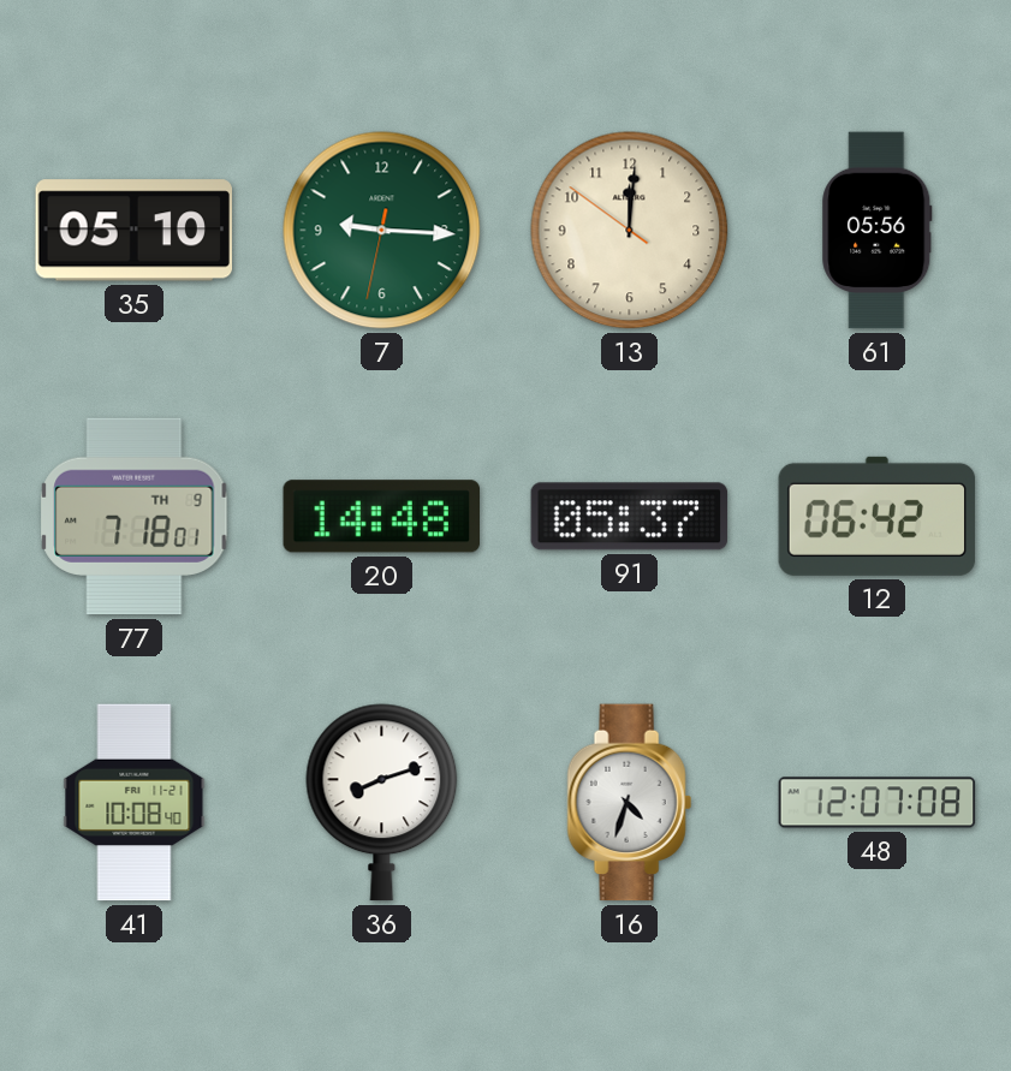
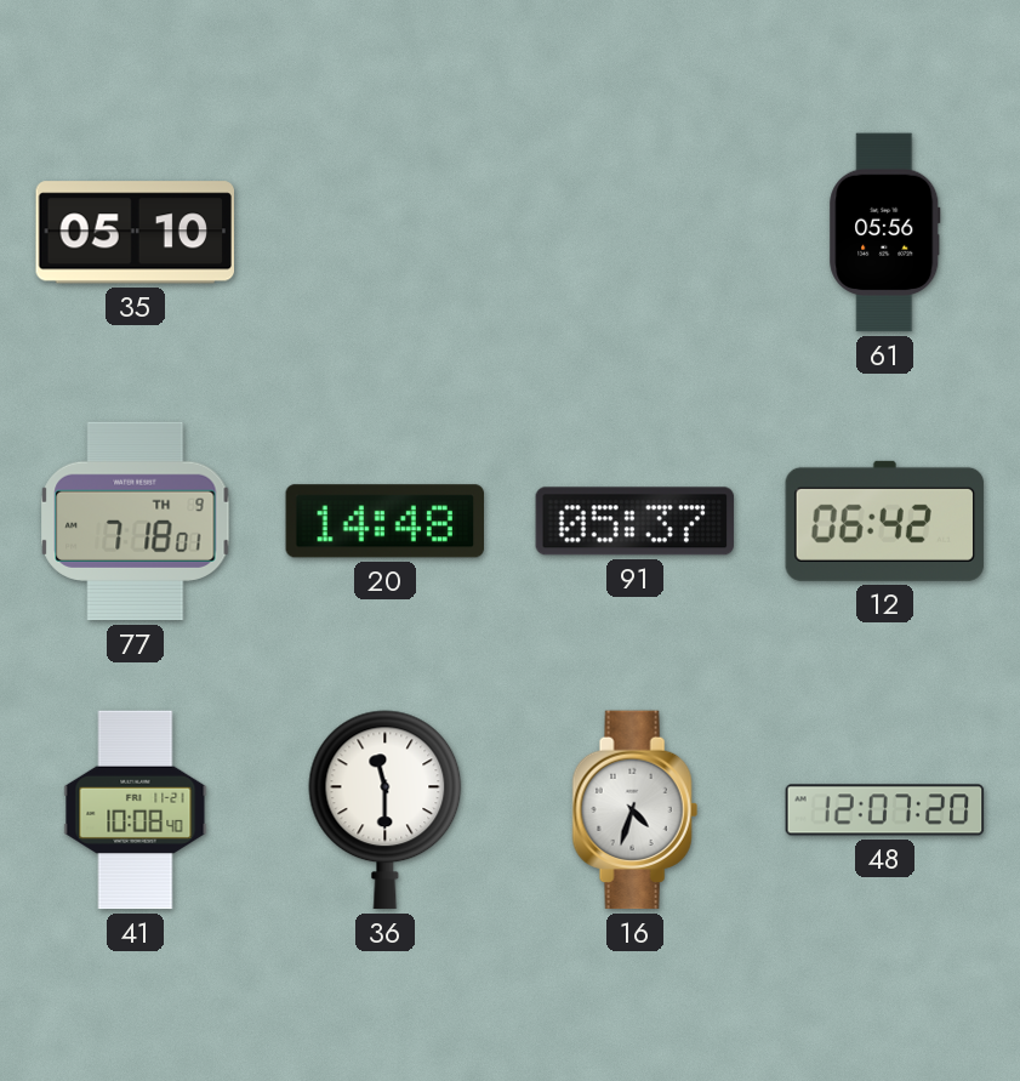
7: 9:15 -> none
13: 12:00 -> none
36: 8:12 -> 11:30
48: 12:07:08 -> 12:07:20
